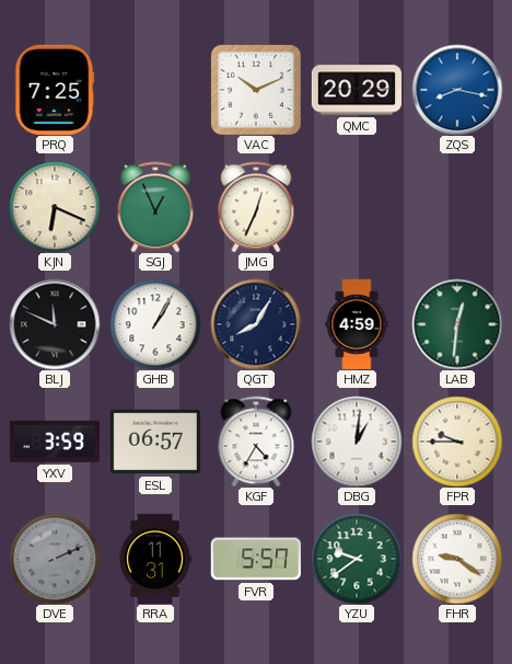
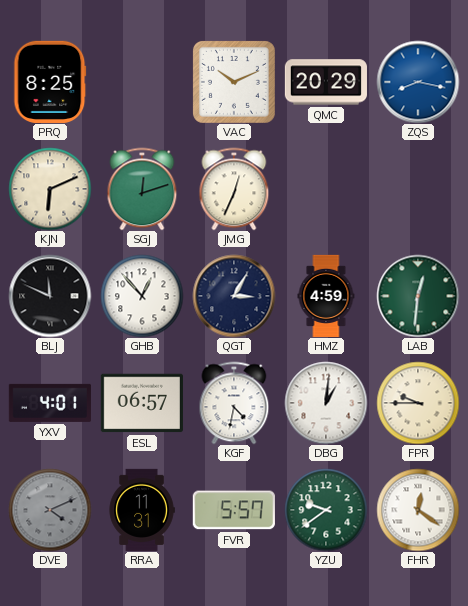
PRQ: 7:25 -> 8:25
KJN: 6:19 -> 6:11
SGJ: 12:56 -> 12:12
GHB: 1:05 -> 12:53
QGT: 8:05 -> 3:05
YXV: 3:59 -> 4:01
KGF: 4:35 -> 4:32
DVE: 2:11 -> 4:11
FHR: 9:21 -> 12:21
